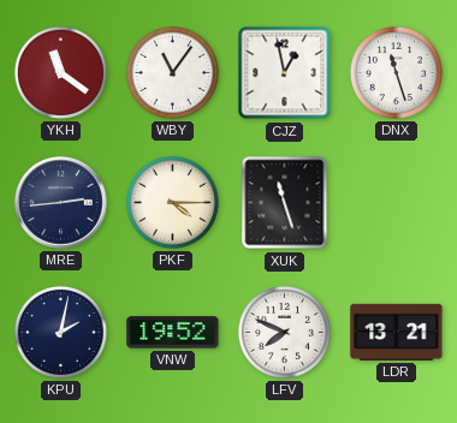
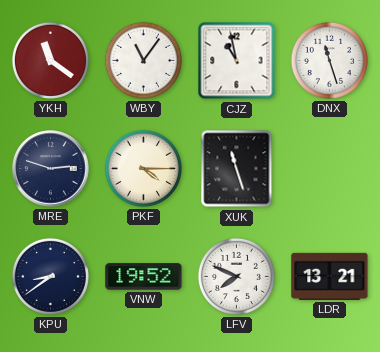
CJZ: 12:58 -> 10:58
MRE: 2:44 -> 2:48
KPU: 2:02 -> 8:39
